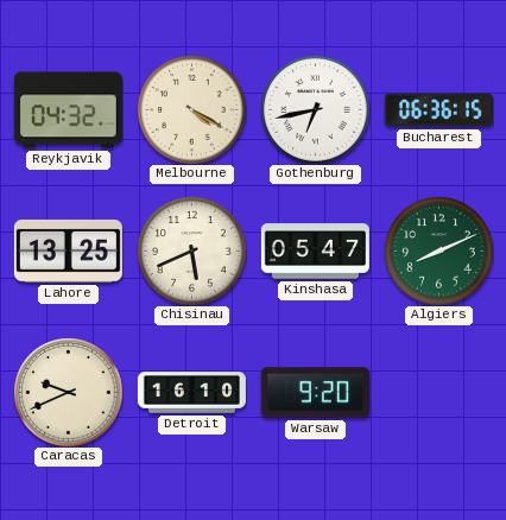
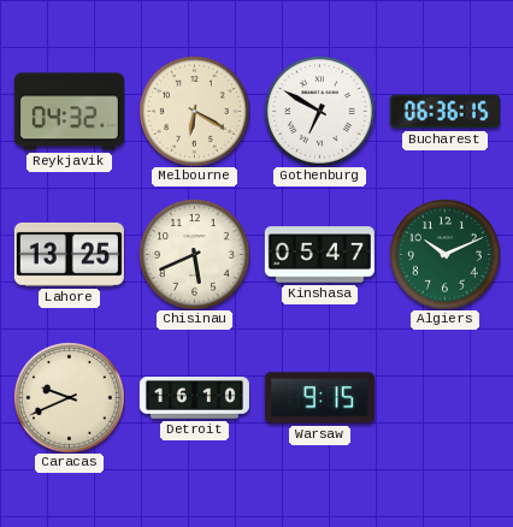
Melbourne: 4:20 -> 6:20
Gothenburg: 6:43 -> 6:50
Algiers: 8:11 -> 10:11
Warsaw: 9:20 -> 9:15
